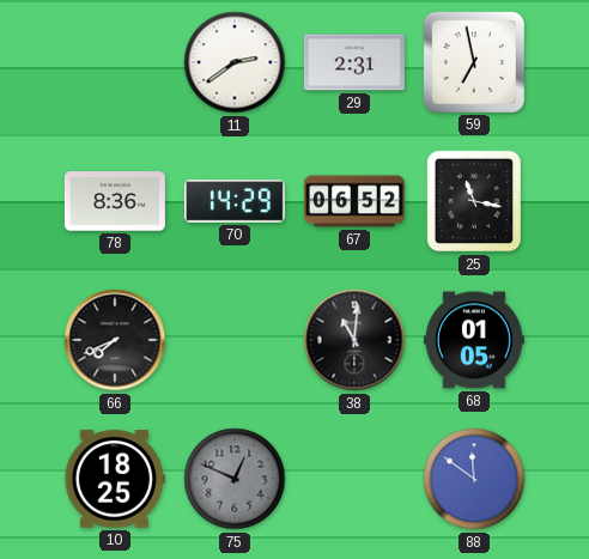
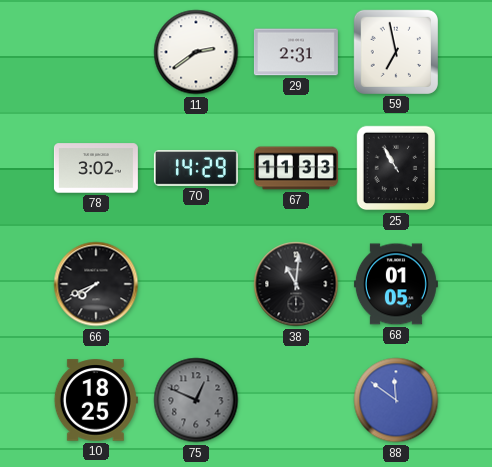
78: 8:36 -> 3:02
67: 06:52 -> 11:33
25: 11:17 -> 10:55
